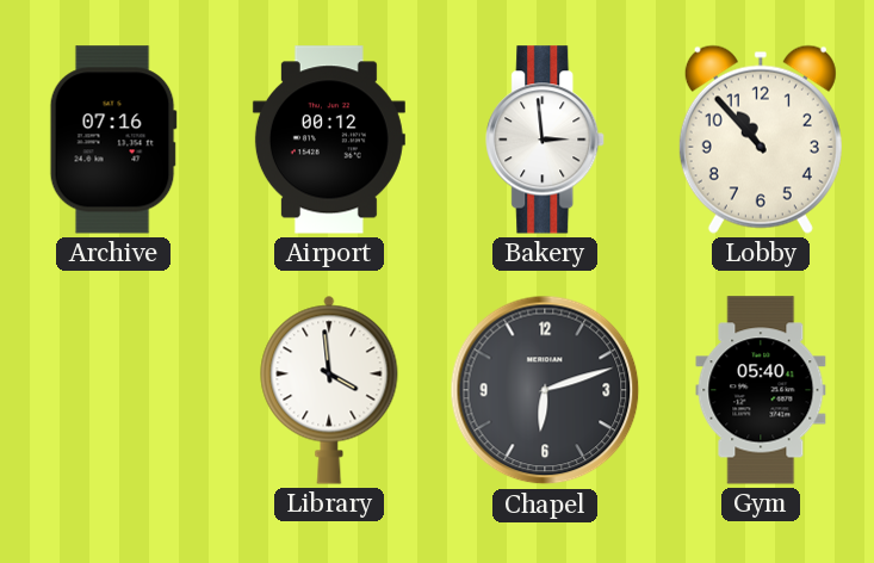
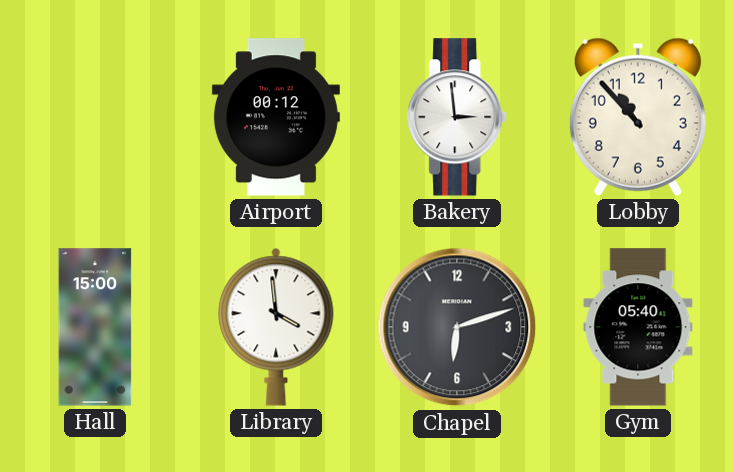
Archive: 07:16 -> none
Hall: none -> 15:00
